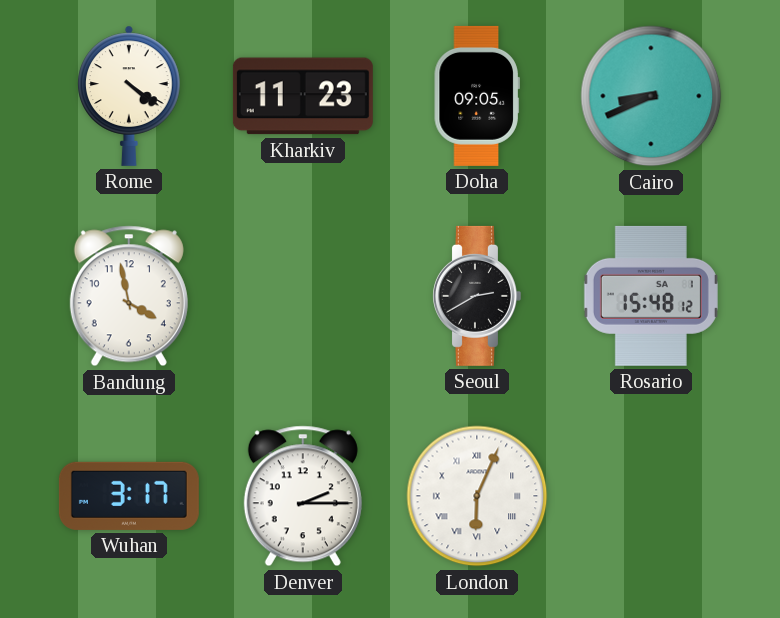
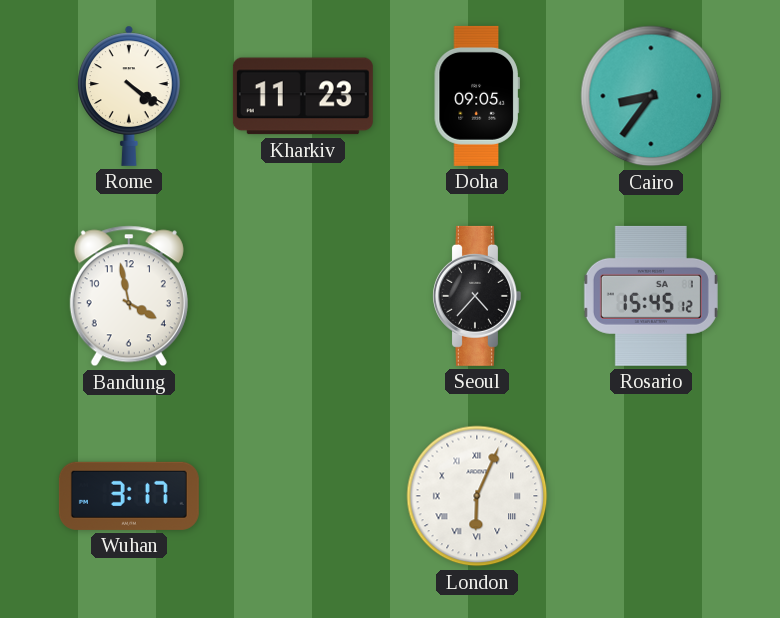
Cairo: 8:41 -> 8:36
Seoul: 2:40 -> 4:37
Rosario: 15:48 -> 15:45
Denver: 2:15 -> none
